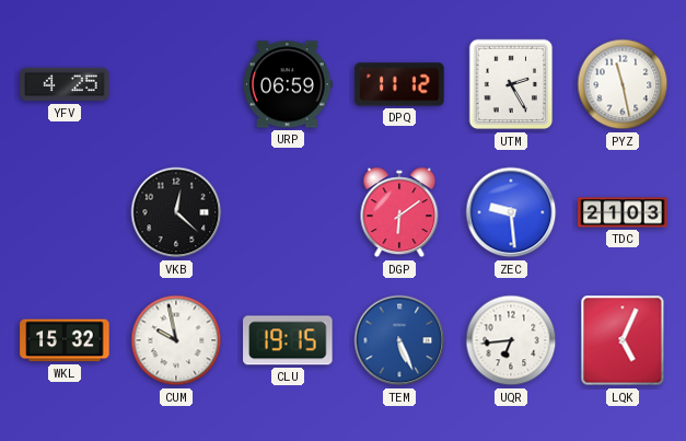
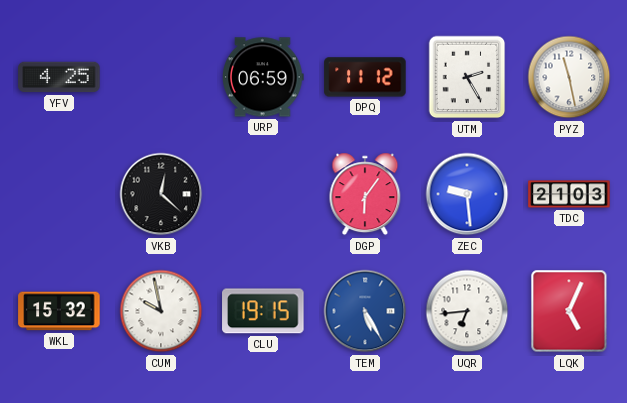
DGP: 6:09 -> 6:06
TEM: 5:26 -> 5:25
